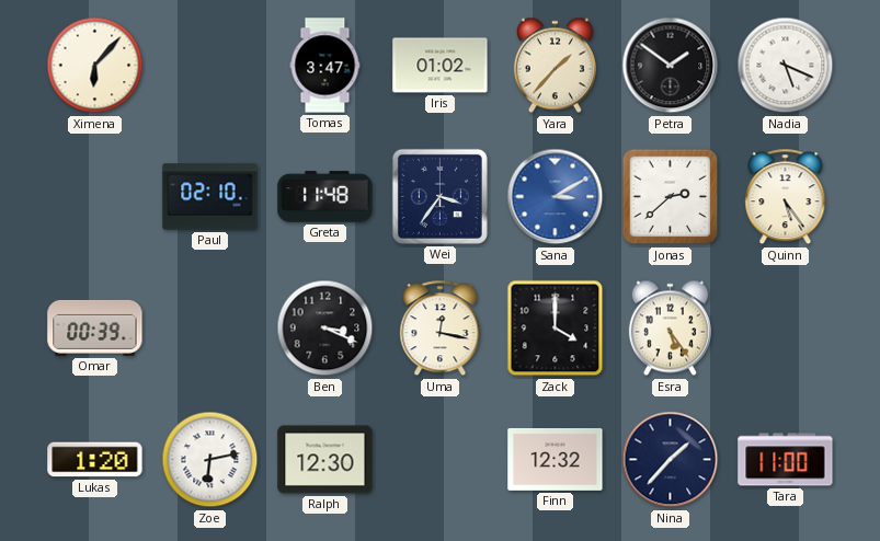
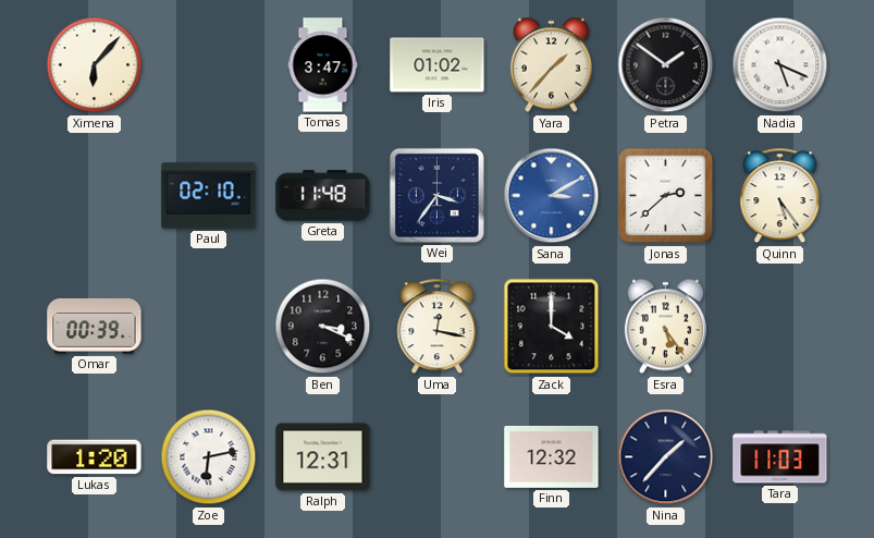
Ralph: 12:30 -> 12:31
Tara: 11:00 -> 11:03
